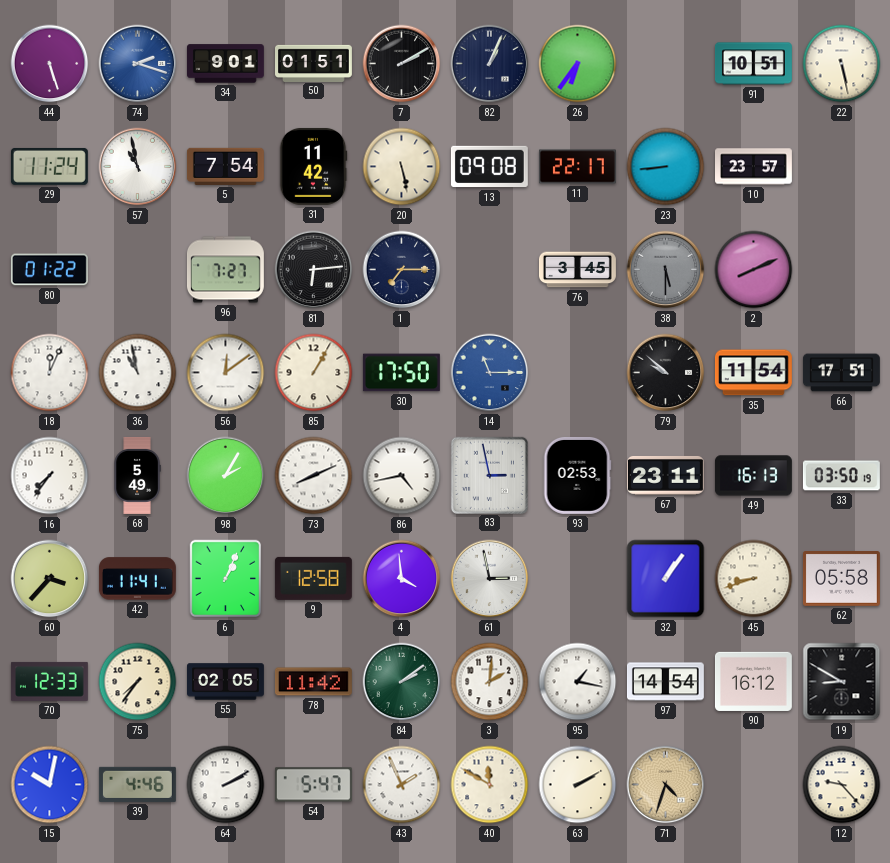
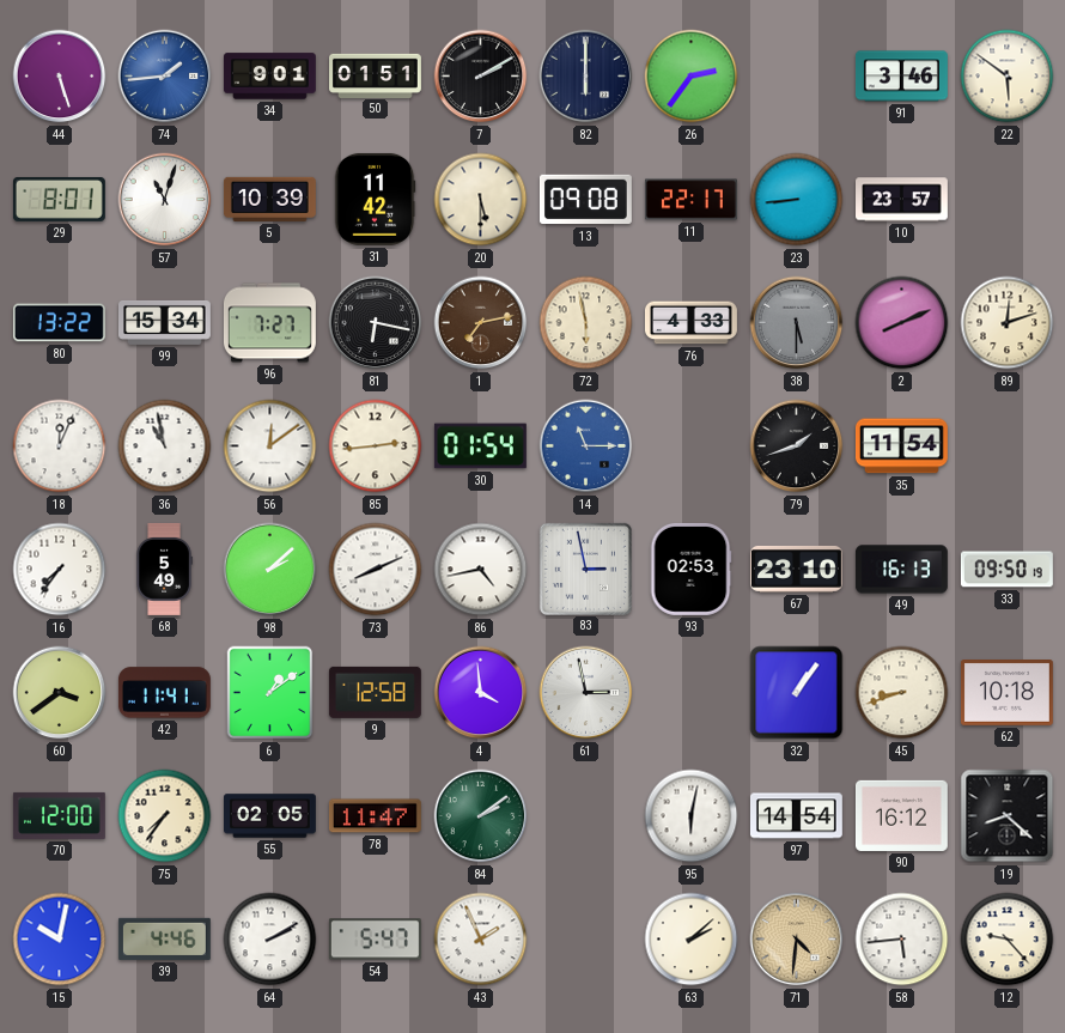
74: 2:18 -> 1:44
82: 1:04 -> 6:00
26: 6:36 -> 2:36
91: 10:51 -> 3:46
22: 5:28 -> 5:51
29: 11:24 -> 8:01
57: 10:58 -> 11:03
5: 7:54 -> 10:39
20: 5:28 -> 5:30
80: 01:22 -> 13:22
99: none -> 15:34
81: 6:14 -> 6:17
1: 7:15 -> 7:13
1 dial: navy -> brown
72: none -> 5:58
76: 3:45 -> 4:33
89: none -> 12:12
85: 1:05 -> 2:44
30: 17:50 -> 01:54
79: 9:52 -> 1:42
66: 17:51 -> none
98: 2:05 -> 2:08
67: 23:11 -> 23:10
33: 03:50 -> 09:50
60: 3:37 -> 3:39
6: 1:04 -> 1:09
62: 05:58 -> 10:18
70: 12:33 -> 12:00
78: 11:42 -> 11:47
3: 2:01 -> none
95: 1:17 -> 6:02
19: 8:50 -> 8:22
40: 11:50 -> none
63: 2:10 -> 2:08
71: 4:33 -> 4:31
58: none -> 5:44
